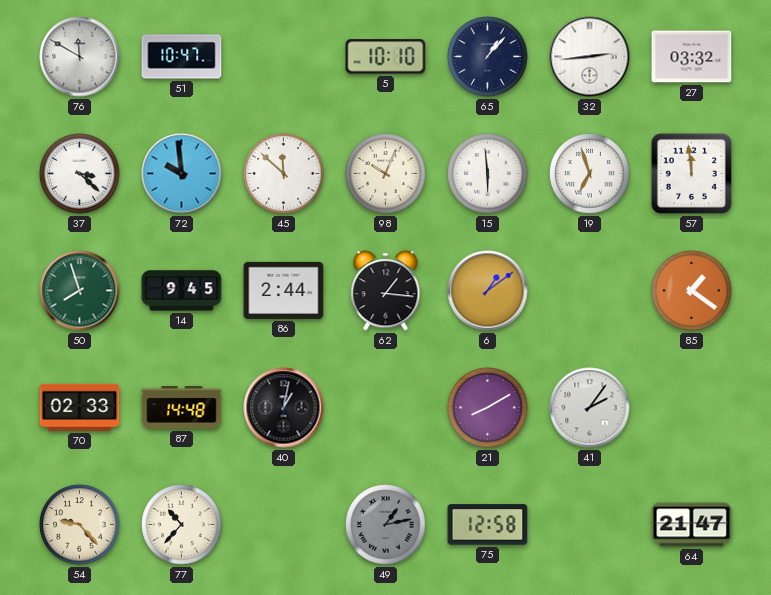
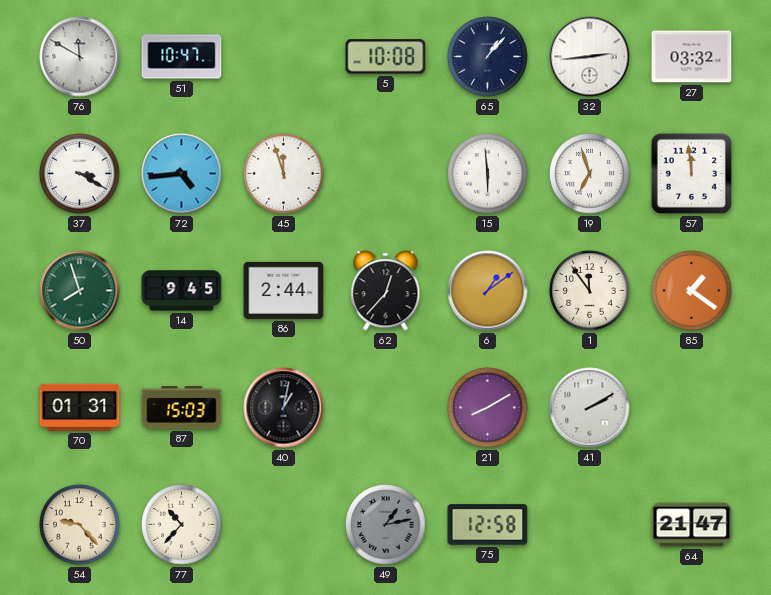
5: 10:10 -> 10:08
37: 3:22 -> 3:20
72: 9:59 -> 4:44
45: 11:52 -> 11:57
98: 10:04 -> none
62: 1:16 -> 12:37
1: none -> 11:54
70: 02:33 -> 01:31
87: 14:48 -> 15:03
41: 2:06 -> 2:10
